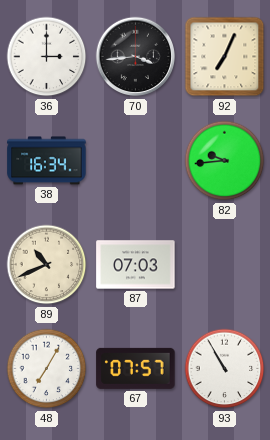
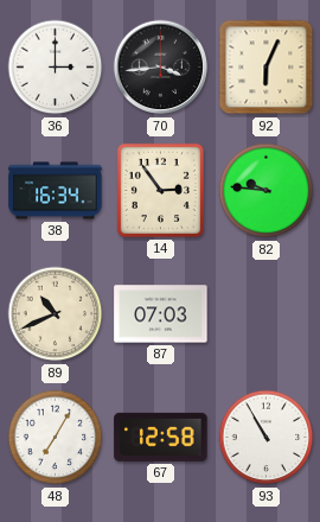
92: 7:04 -> 6:04
14: none -> 2:54
82: 9:44 -> 9:46
67: 07:57 -> 12:58
